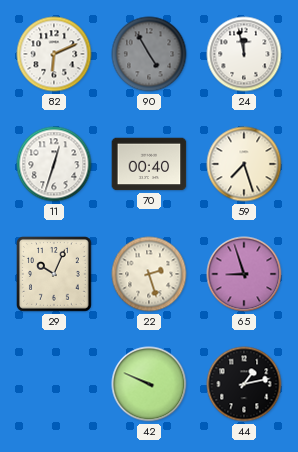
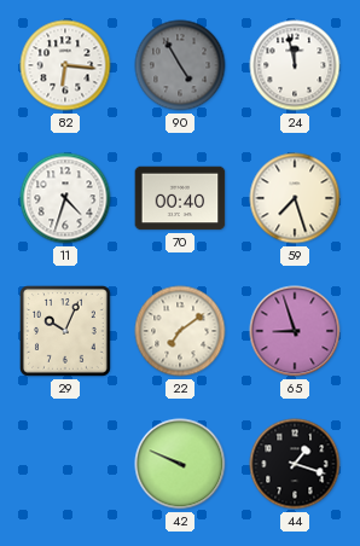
82: 6:11 -> 6:16
11: 12:33 -> 4:33
22: 2:27 -> 7:09
44: 1:13 -> 1:18
